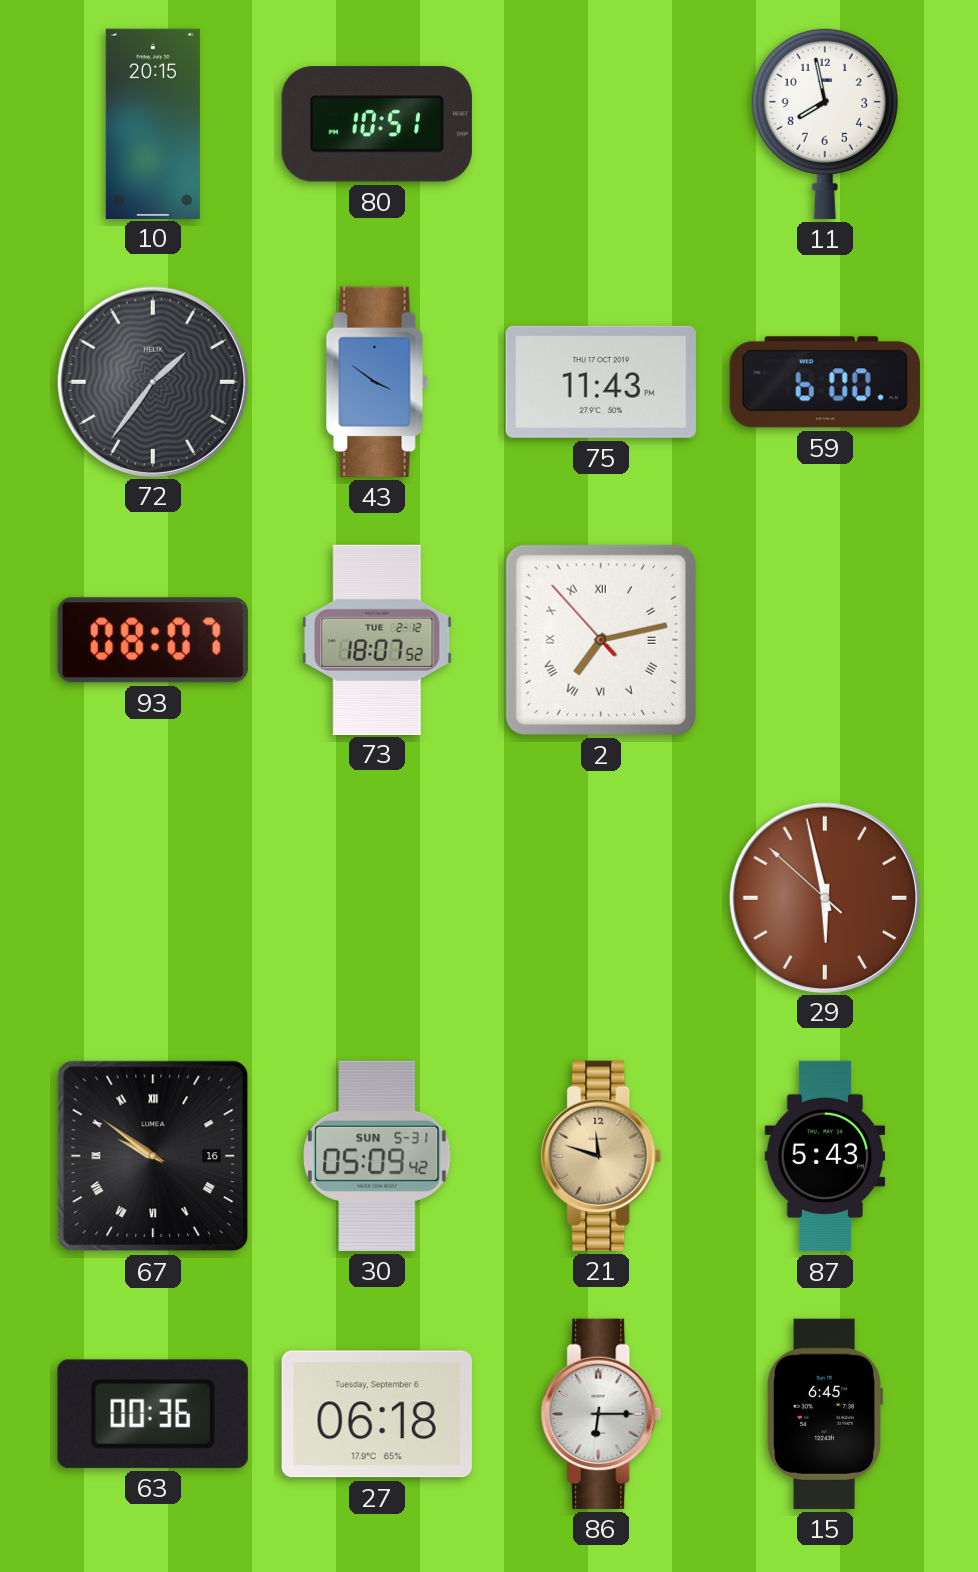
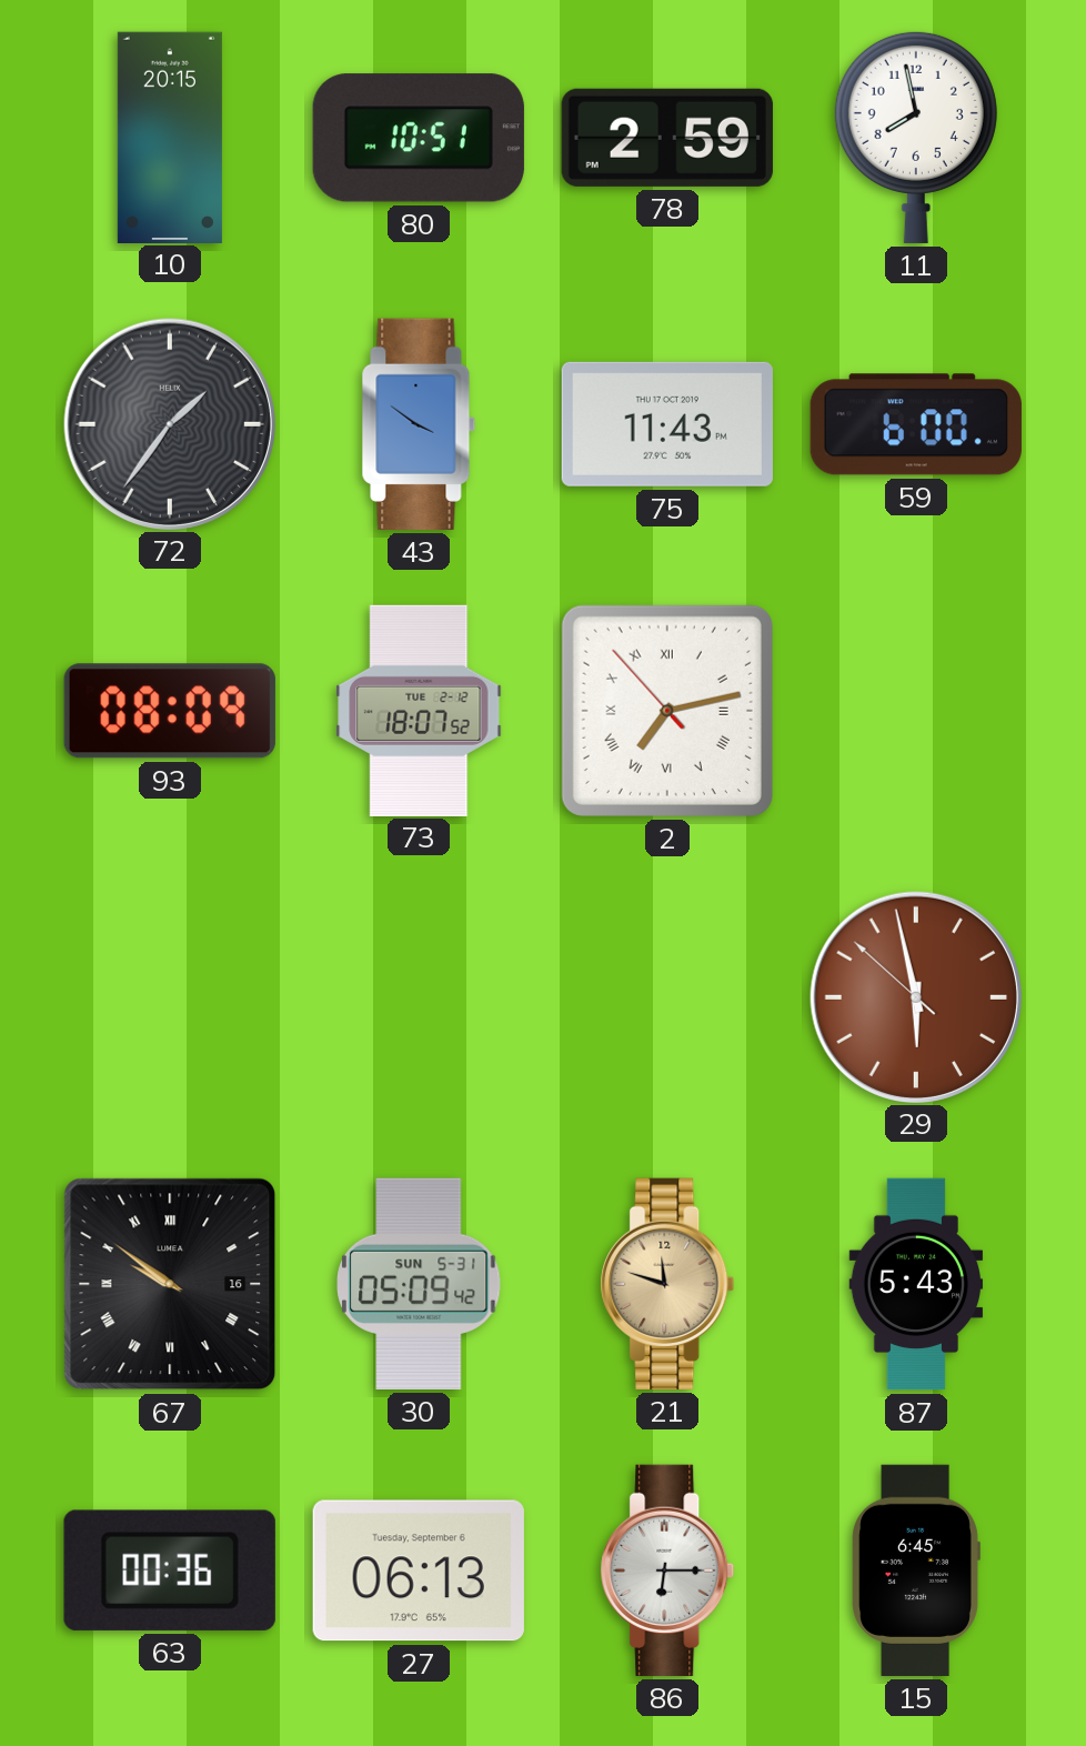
78: none -> 2:59
93: 08:07 -> 08:09
27: 06:18 -> 06:13
